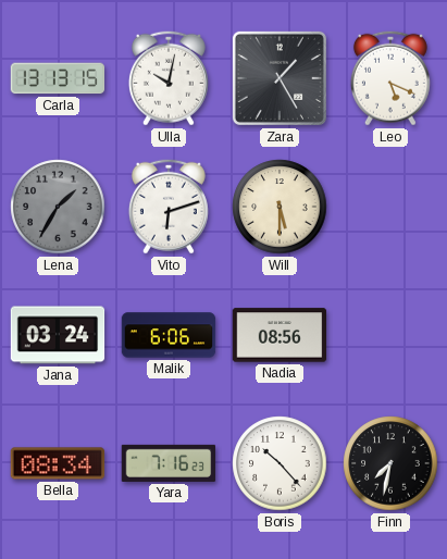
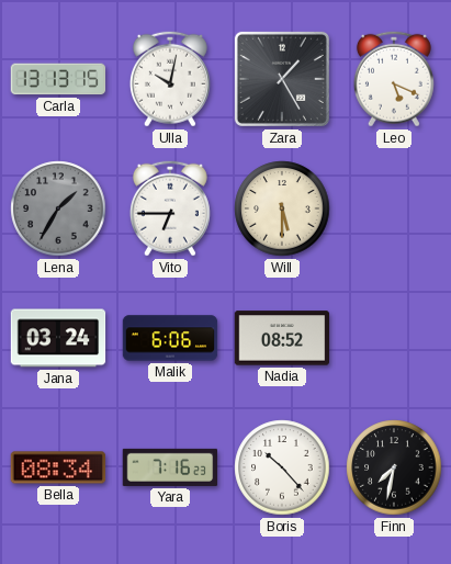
Vito: 6:12 -> 6:45
Nadia: 08:56 -> 08:52
